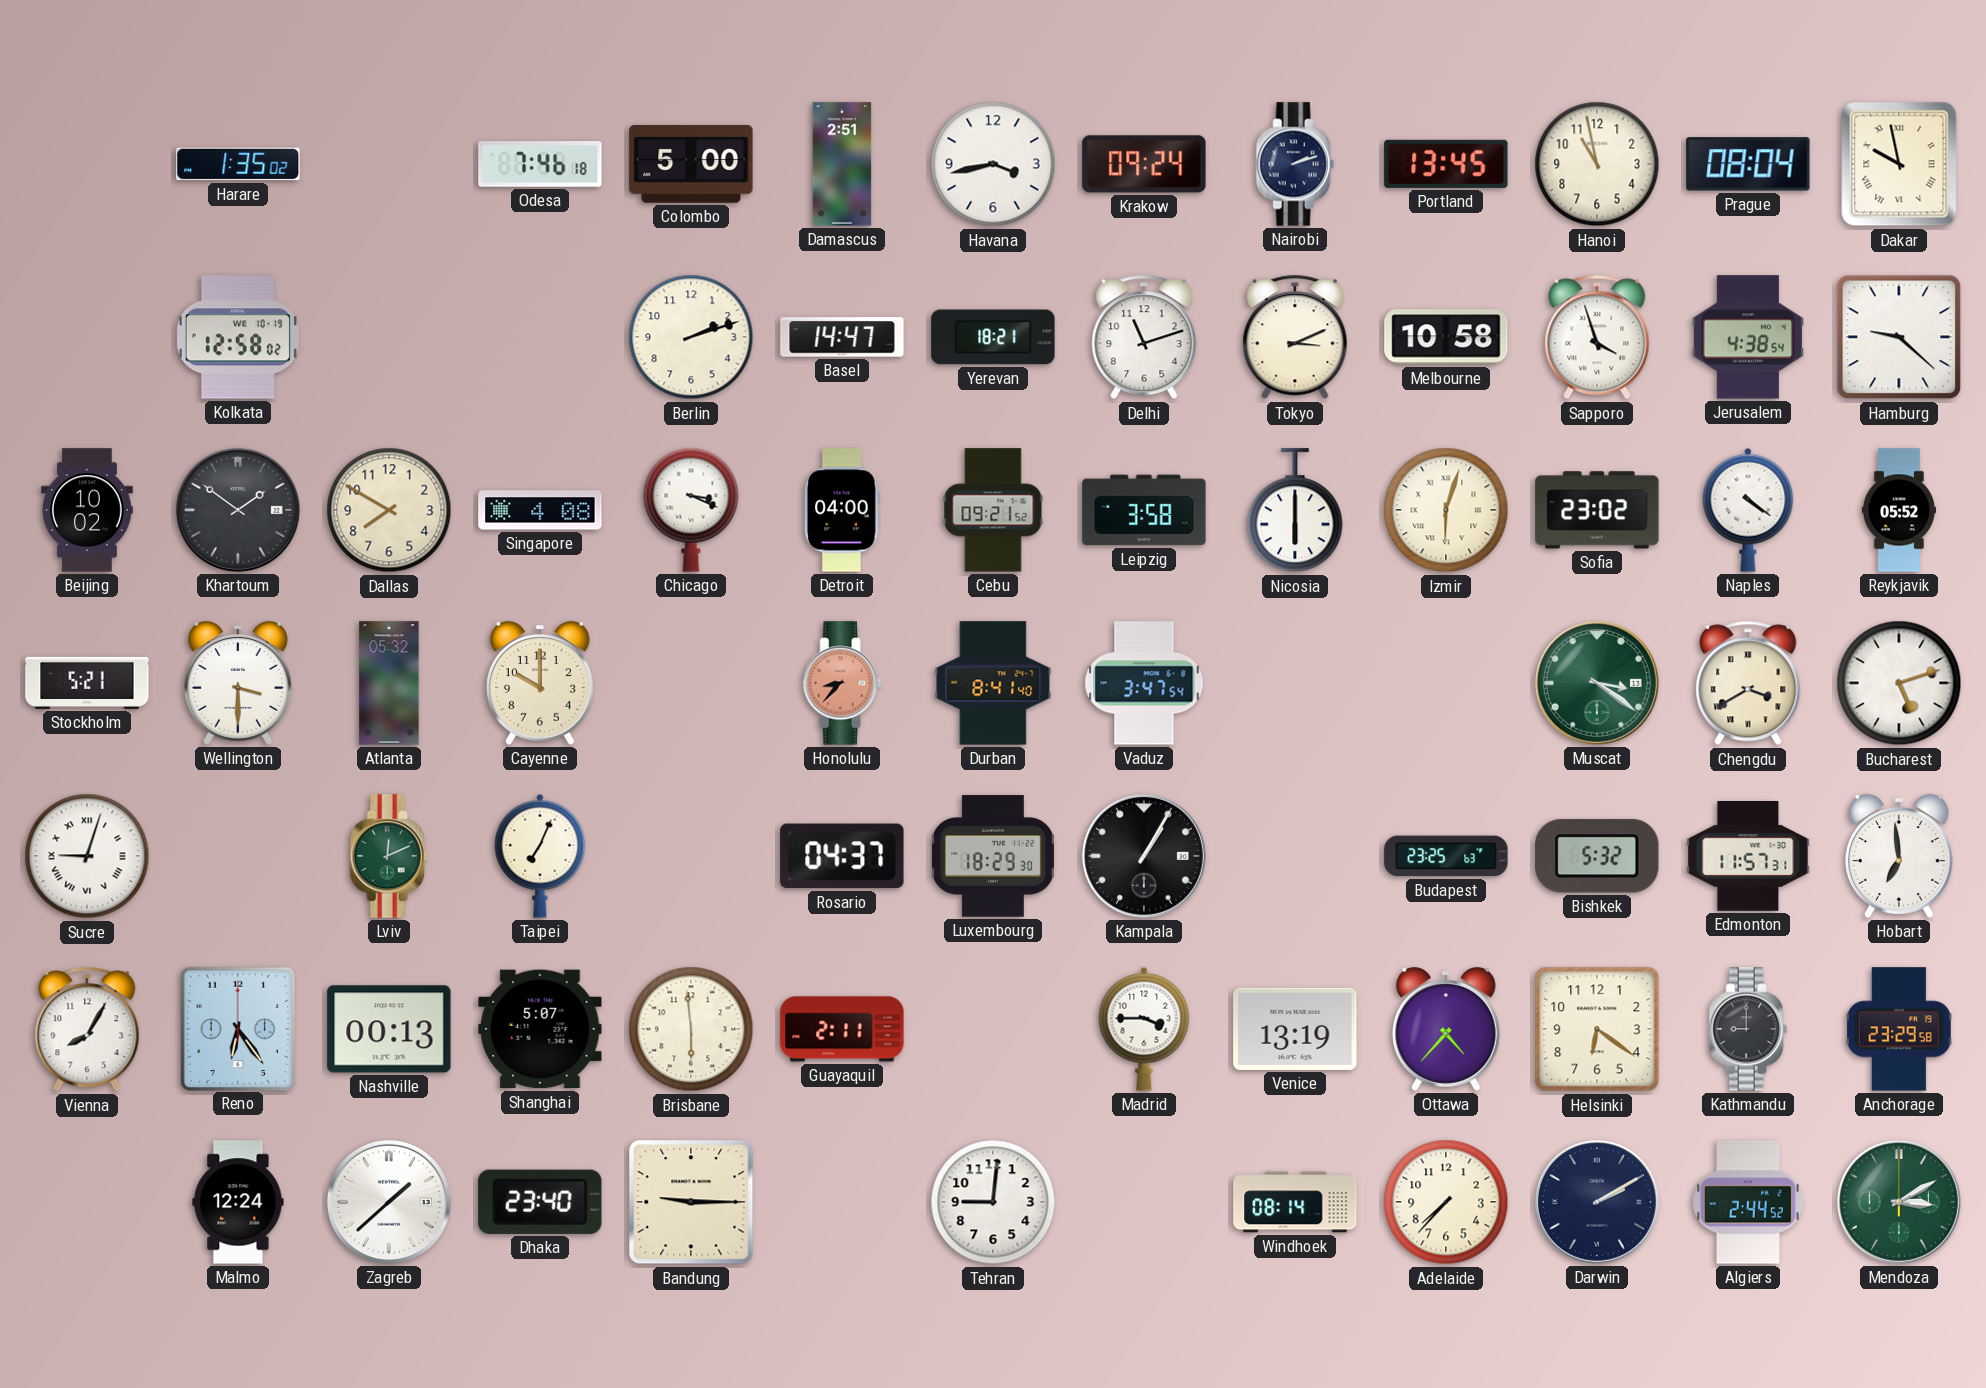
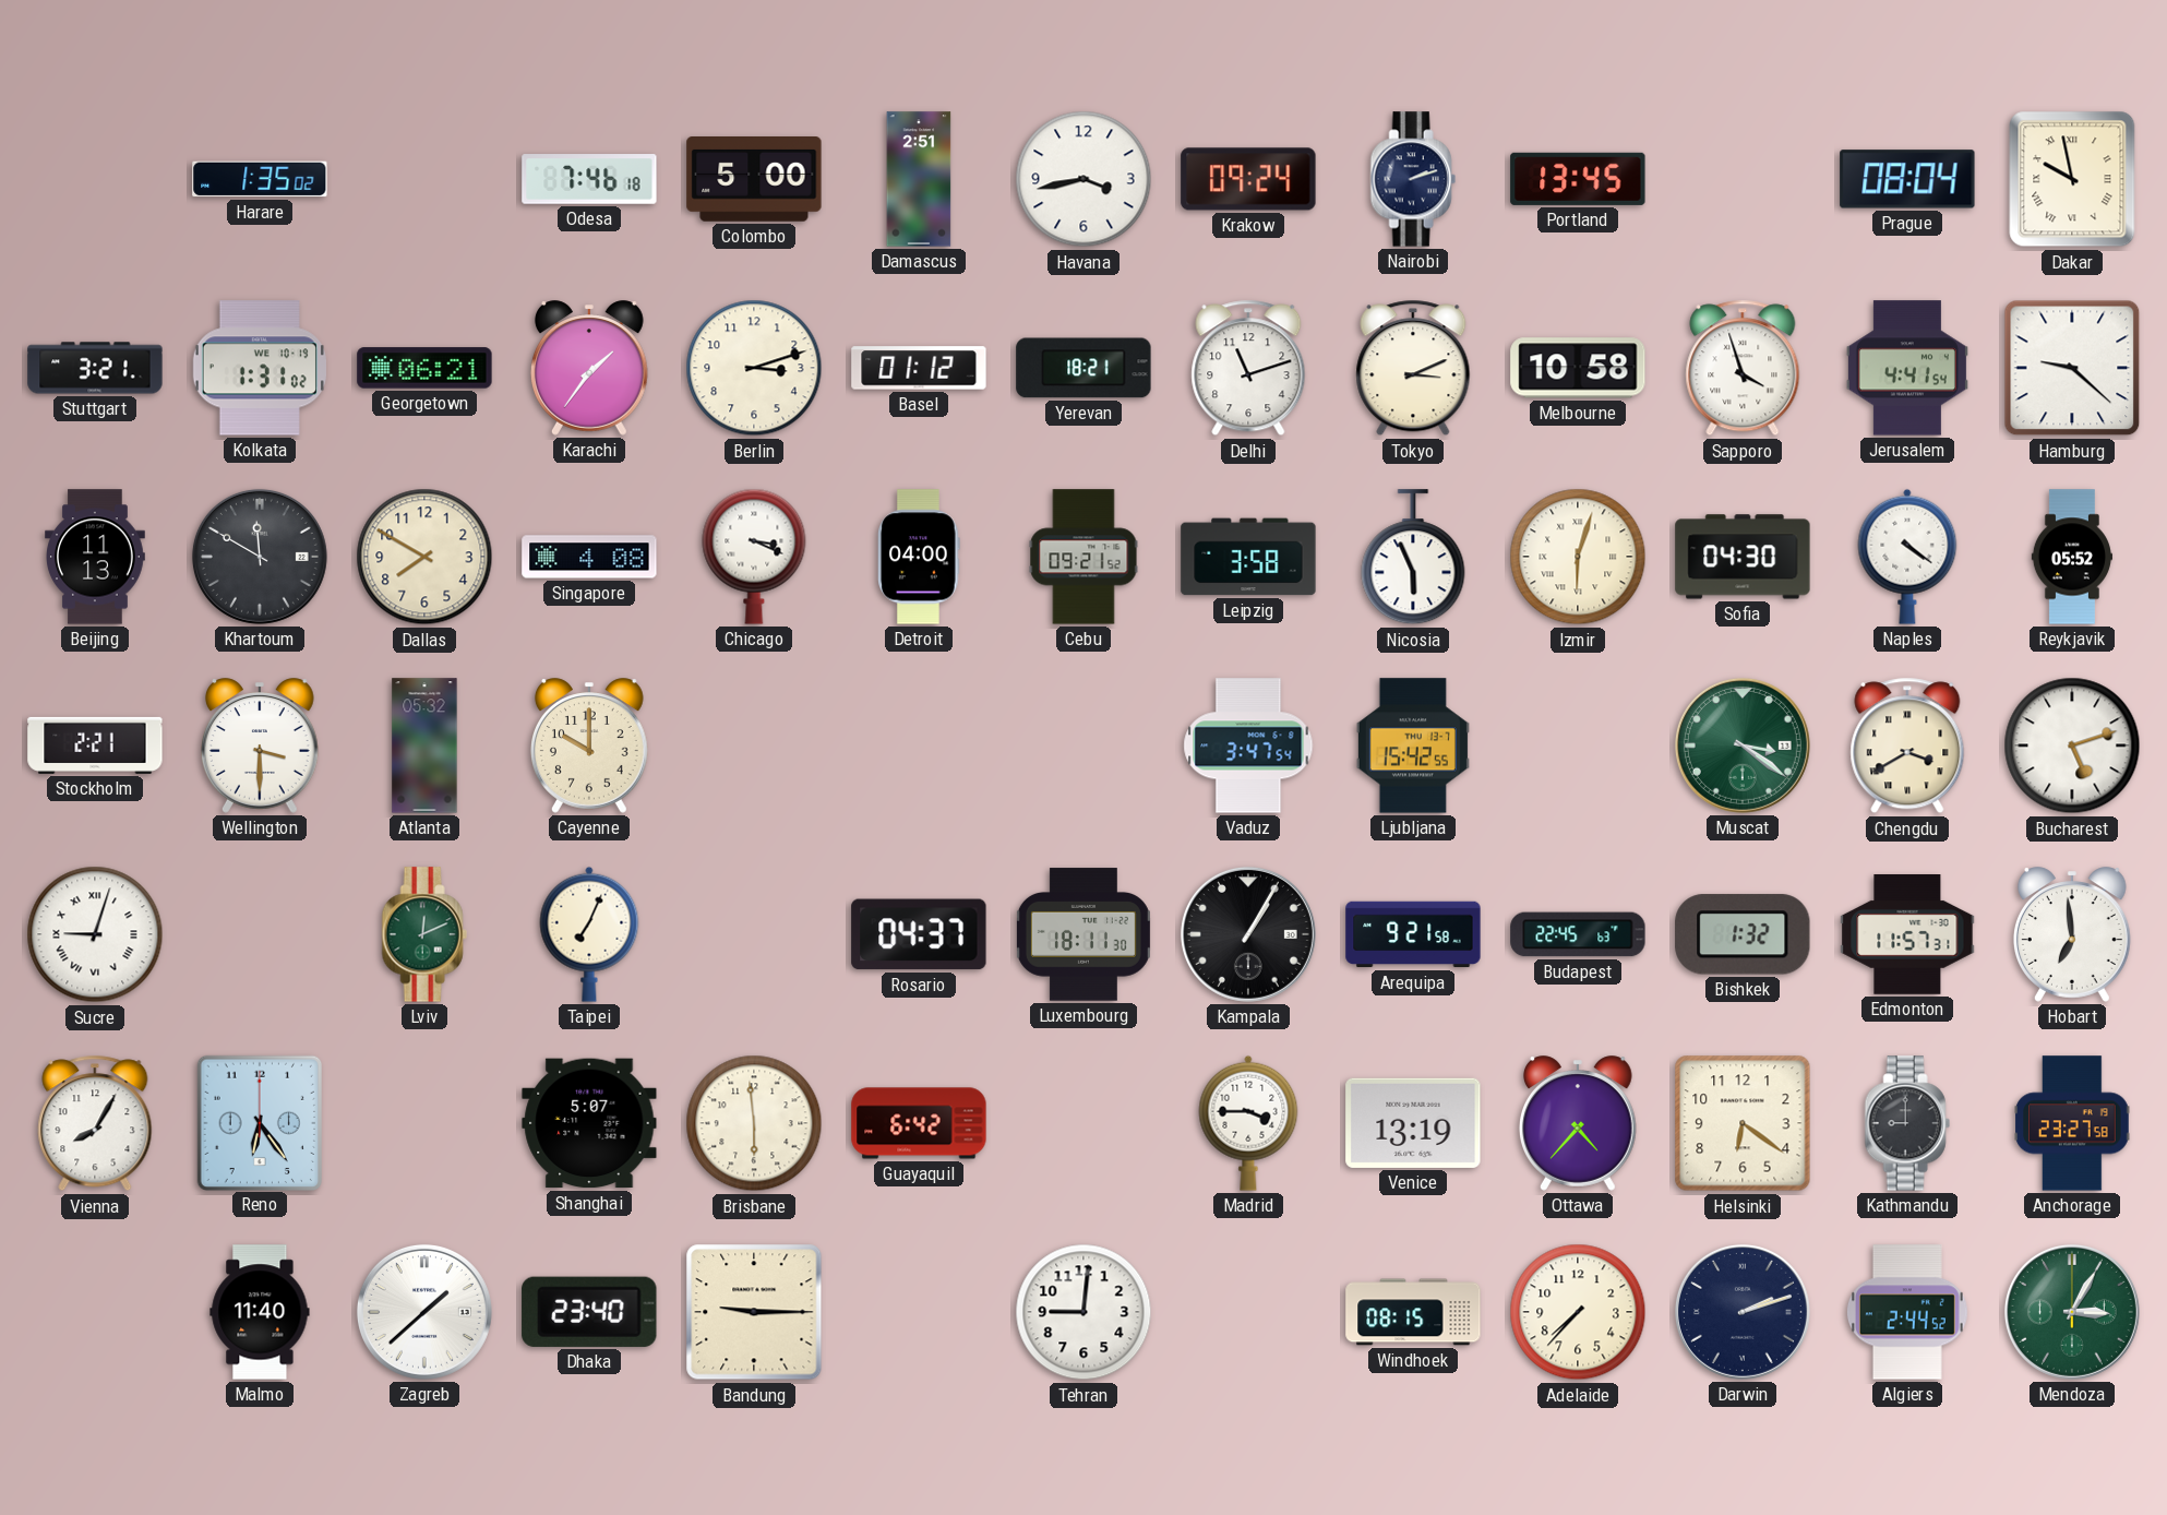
Hanoi: 10:58 -> none
Stuttgart: none -> 3:21
Kolkata: 12:58 -> 1:31
Georgetown: none -> 06:21
Karachi: none -> 1:36
Berlin: 2:12 -> 3:12
Basel: 14:47 -> 01:12
Jerusalem: 4:38 -> 4:41
Beijing: 10:02 -> 11:13
Khartoum: 1:51 -> 11:50
Nicosia: 6:00 -> 5:56
Sofia: 23:02 -> 04:30
Stockholm: 5:21 -> 2:21
Honolulu: 8:37 -> none
Durban: 8:41 -> none
Ljubljana: none -> 15:42
Luxembourg: 18:29 -> 18:11
Arequipa: none -> 9:21
Budapest: 23:25 -> 22:45
Bishkek: 5:32 -> 1:32
Nashville: 00:13 -> none
Guayaquil: 2:11 -> 6:42
Anchorage: 23:29 -> 23:27
Malmo: 12:24 -> 11:40
Windhoek: 08:14 -> 08:15
Darwin: 2:10 -> 2:12
Mendoza: 3:10 -> 3:05
